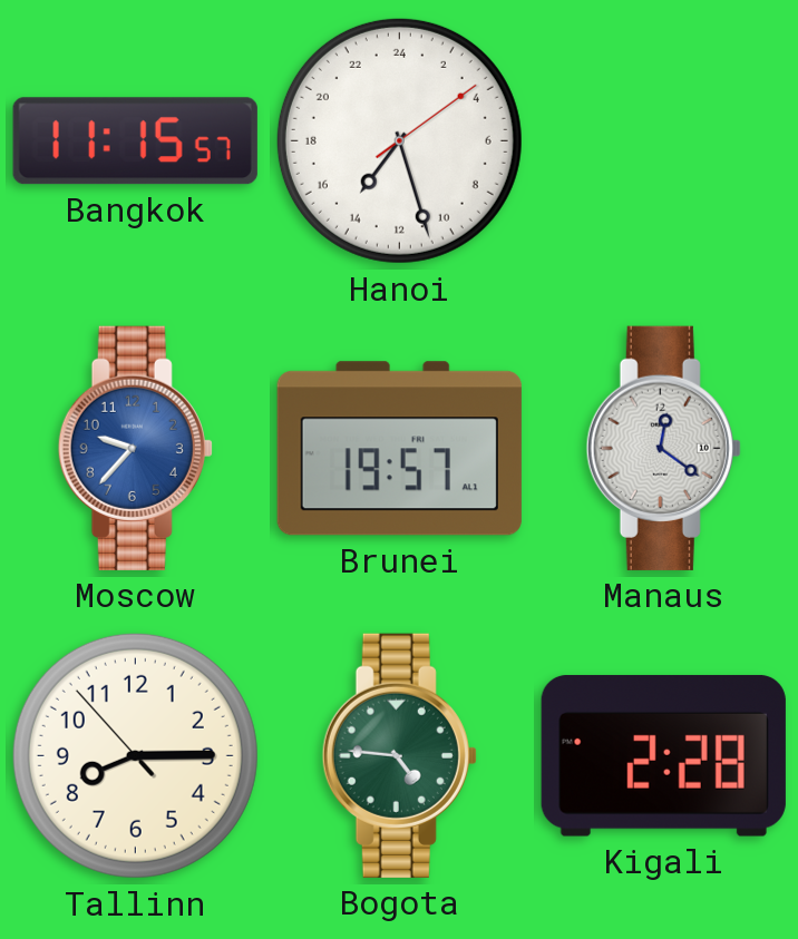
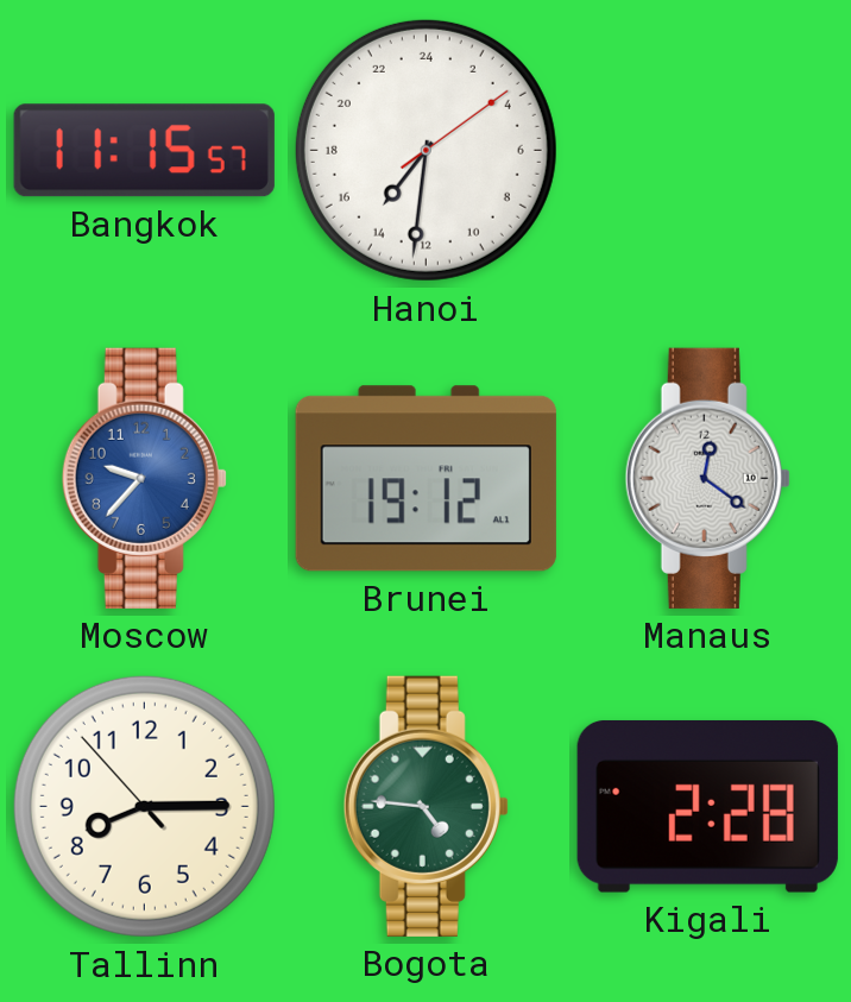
Hanoi: 14:27 -> 14:31
Brunei: 19:57 -> 19:12
